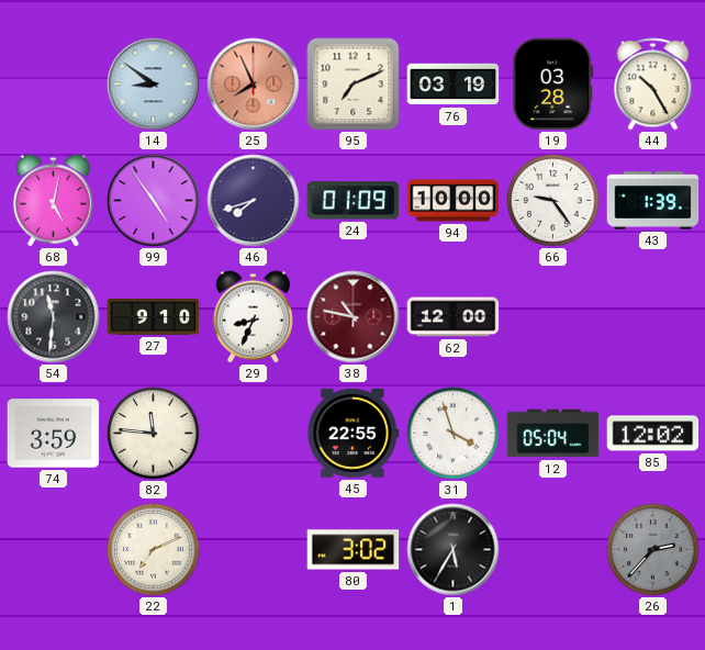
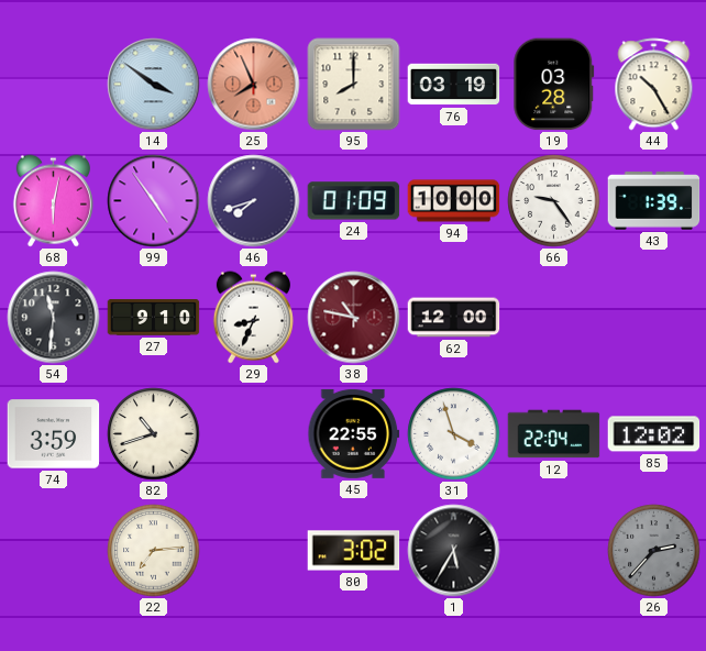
14: 8:51 -> 3:51
95: 7:11 -> 8:00
68: 5:02 -> 6:02
82: 11:46 -> 10:42
12: 05:04 -> 22:04
22: 7:11 -> 7:14
